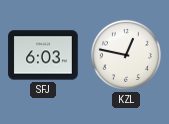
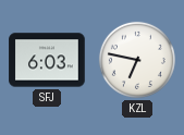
KZL: 12:47 -> 6:47
